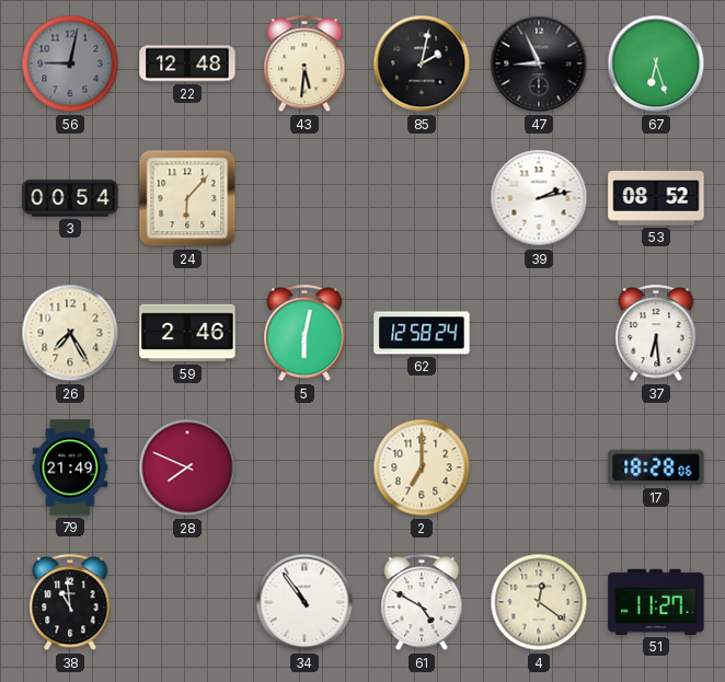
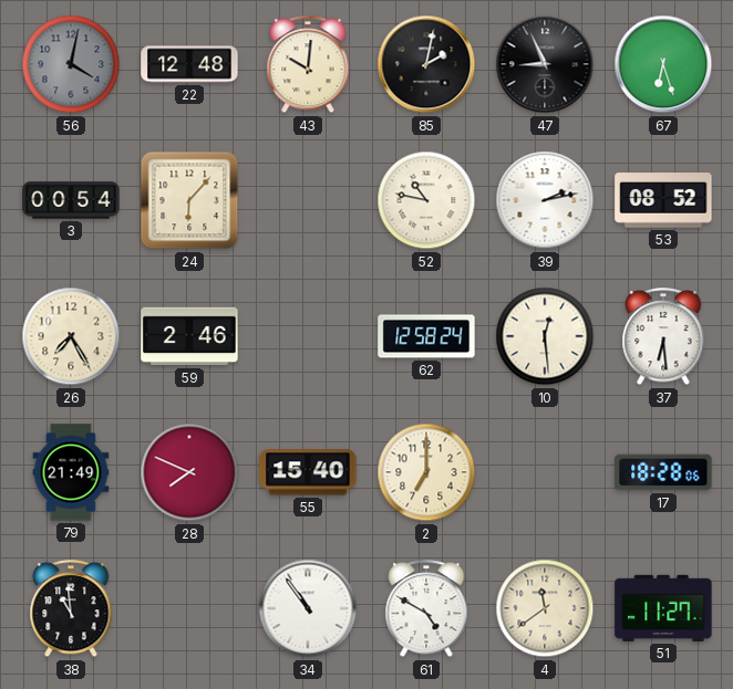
56: 9:02 -> 4:02
43: 5:31 -> 10:01
52: none -> 10:47
5: 6:02 -> none
10: none -> 12:29
55: none -> 15:40
4: 12:21 -> 11:39
